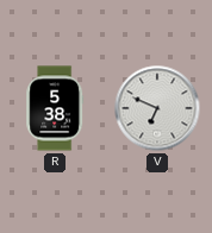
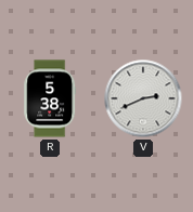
V: 6:49 -> 2:41
